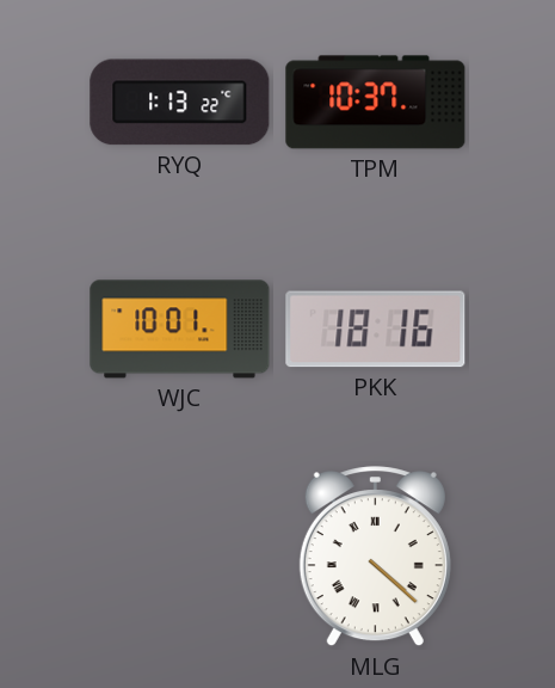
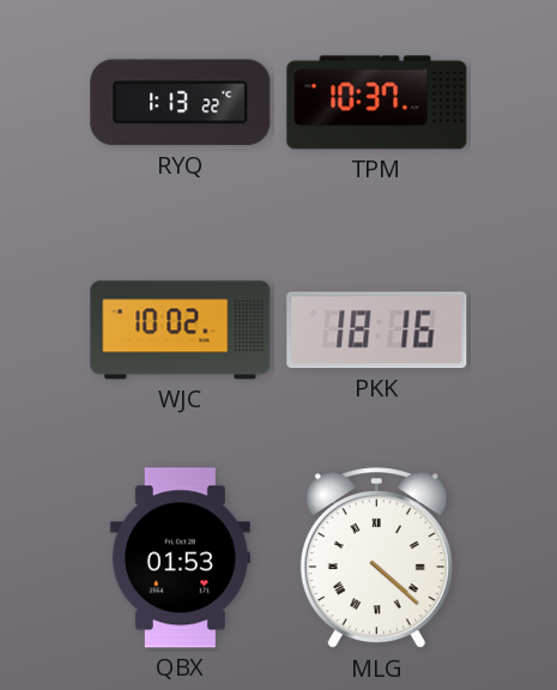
WJC: 10:01 -> 10:02
QBX: none -> 01:53
